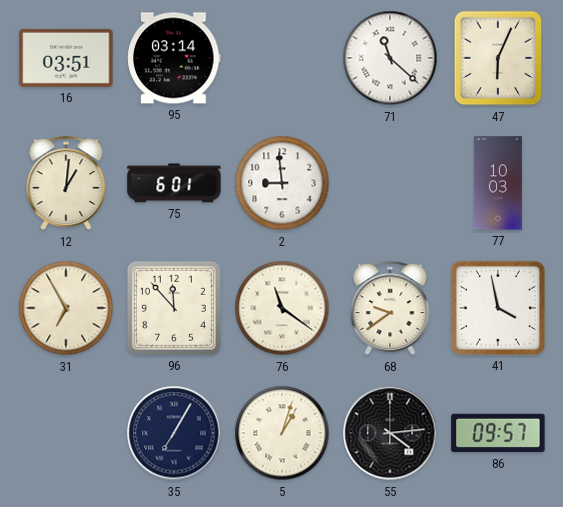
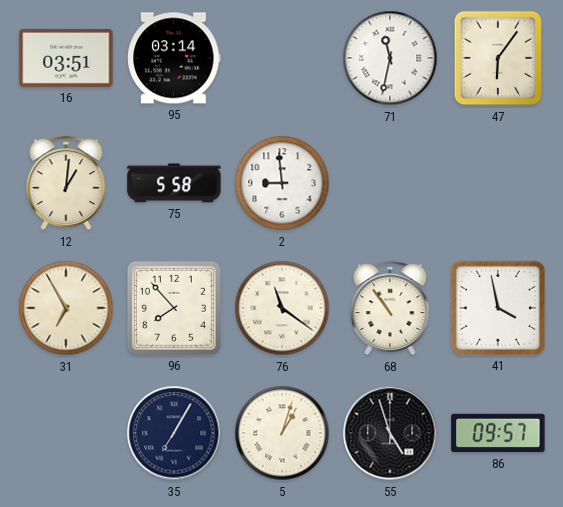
71: 11:22 -> 11:32
47: 6:04 -> 6:06
75: 6:01 -> 5:58
77: 10:03 -> none
96: 11:53 -> 7:53
68: 9:39 -> 10:54
55: 4:14 -> 4:57
